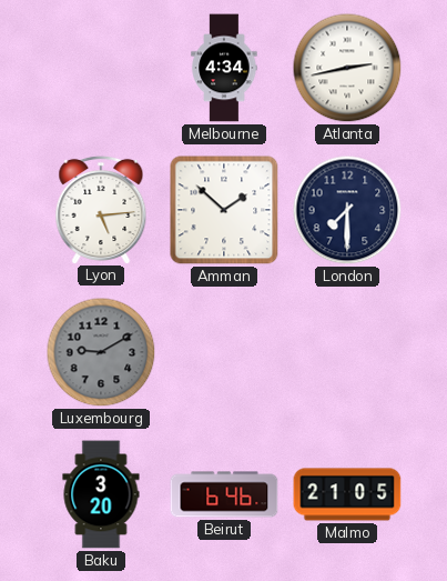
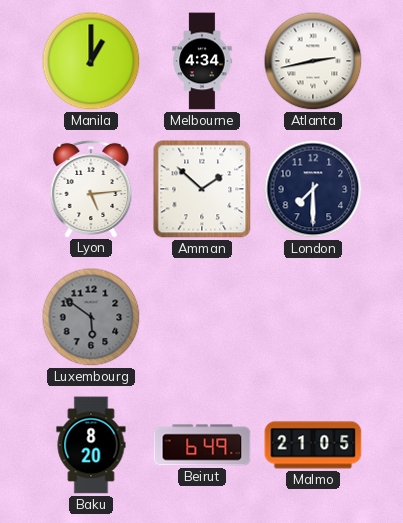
Manila: none -> 1:00
Luxembourg: 9:10 -> 5:51
Baku: 3:20 -> 8:20
Beirut: 6:46 -> 6:49
